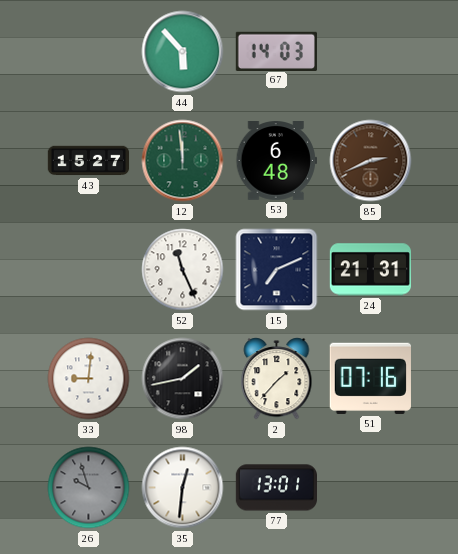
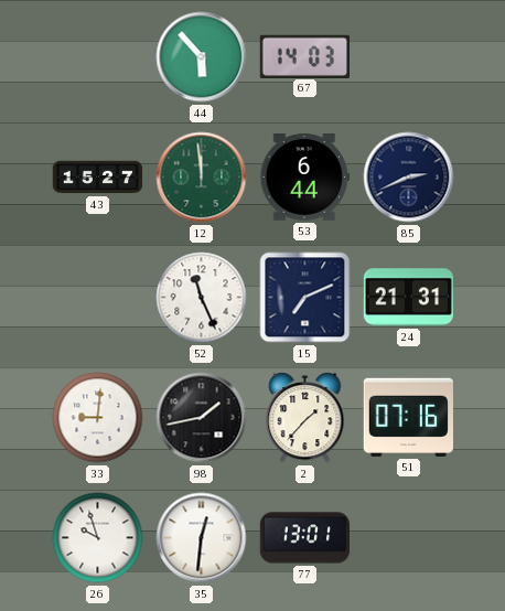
53: 6:48 -> 6:44
85 dial: brown -> navy
26 dial: grey -> white
